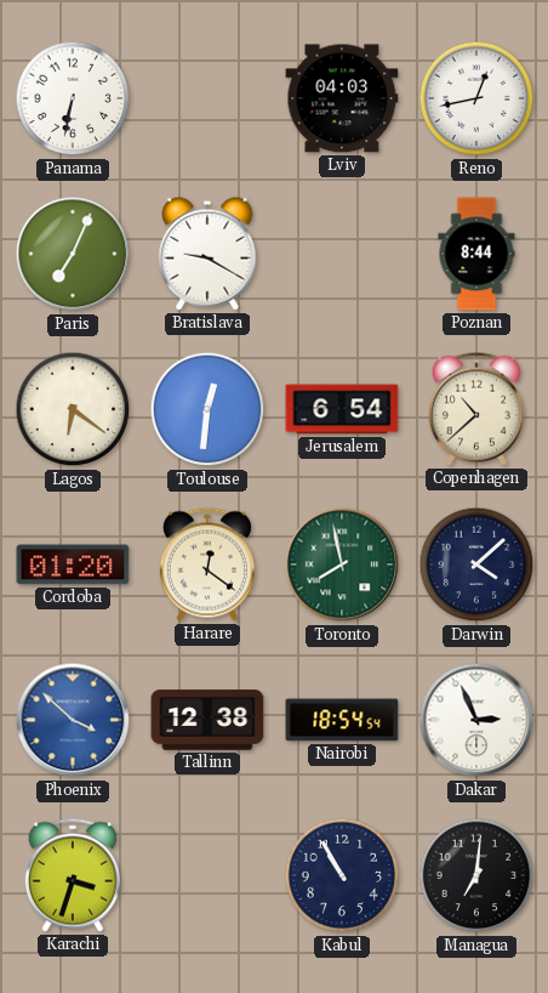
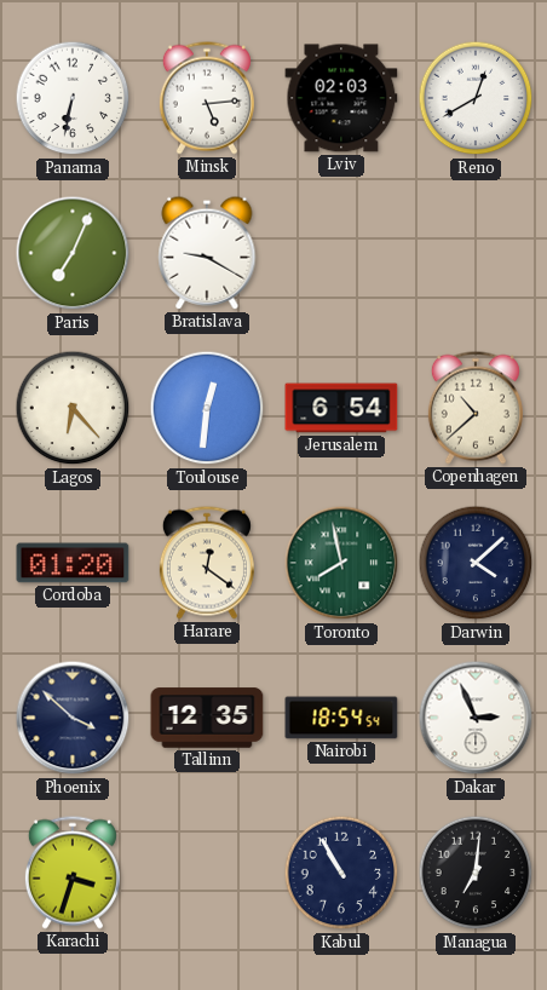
Minsk: none -> 5:14
Lviv: 04:03 -> 02:03
Reno: 12:43 -> 12:40
Poznan: 8:44 -> none
Lagos: 6:21 -> 6:23
Phoenix dial: blue -> navy
Tallinn: 12:38 -> 12:35
